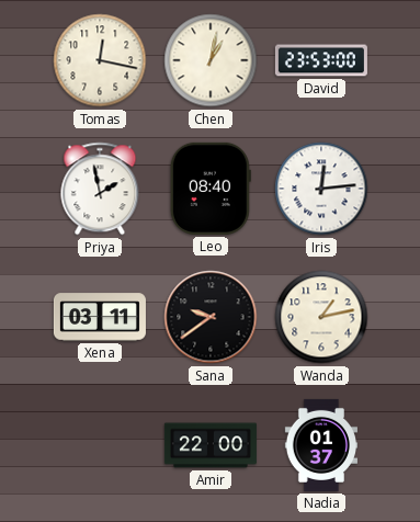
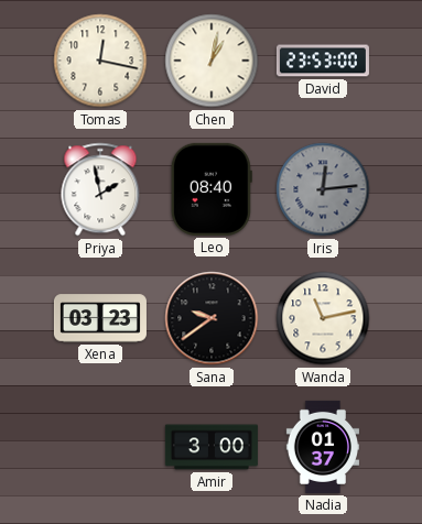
Iris dial: white -> grey
Xena: 03:11 -> 03:23
Wanda: 1:13 -> 11:13
Amir: 22:00 -> 3:00
